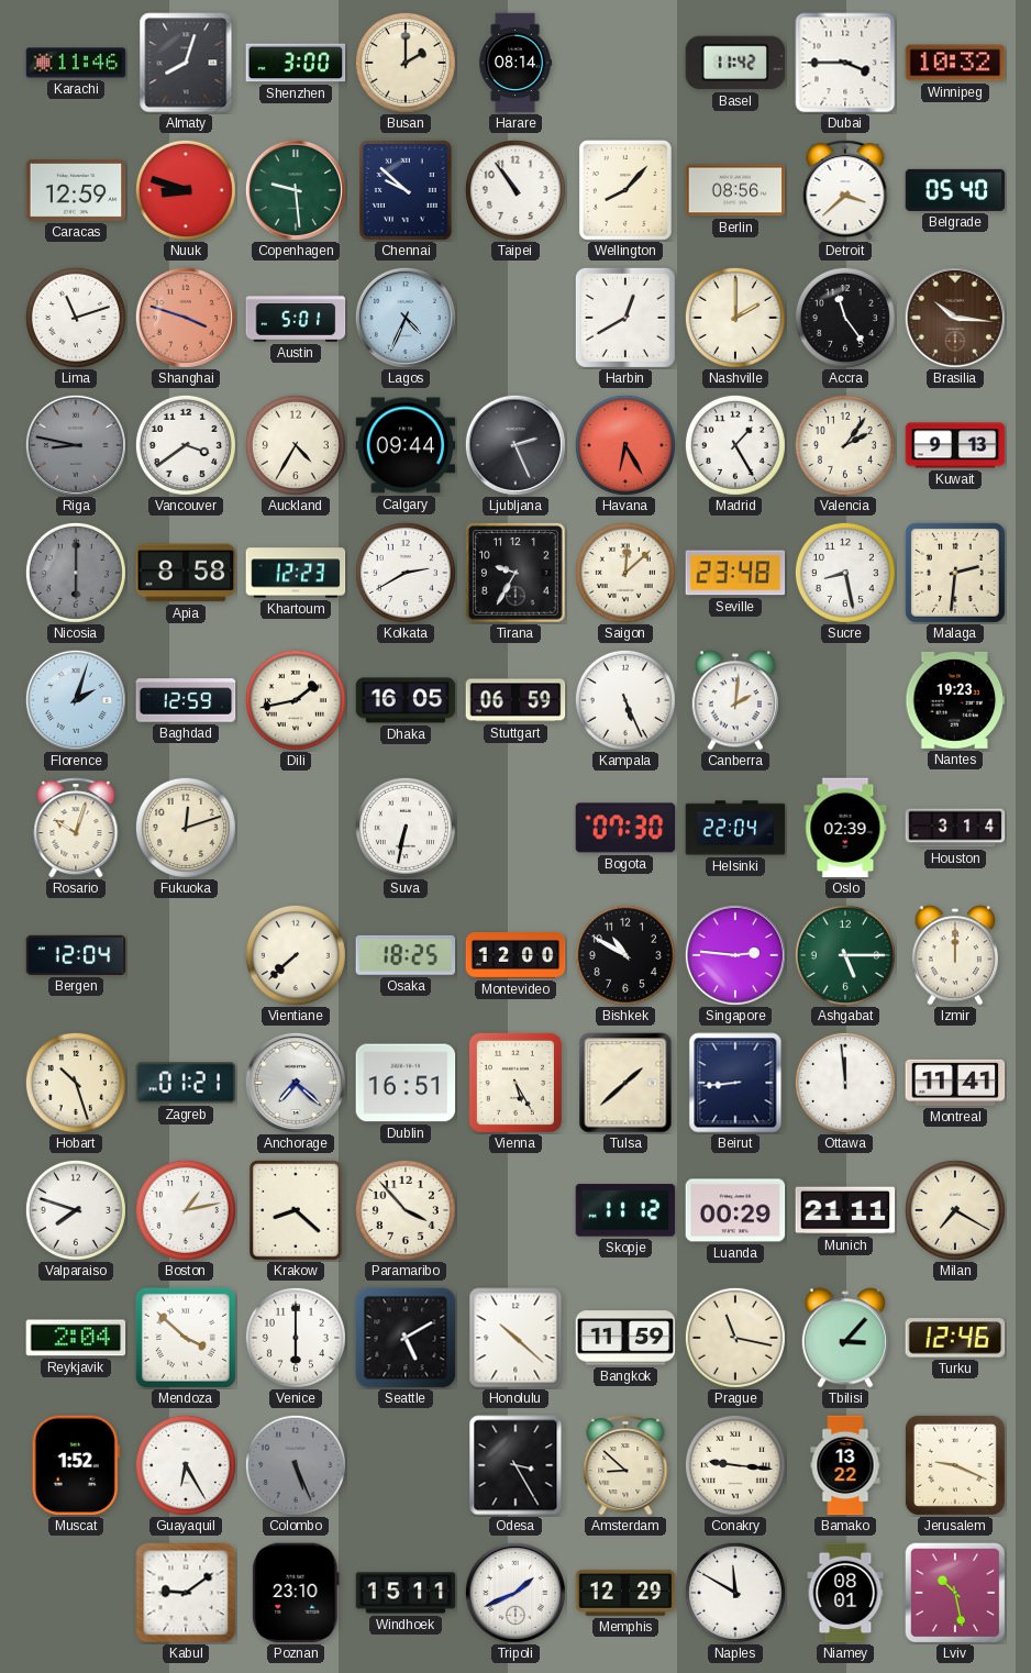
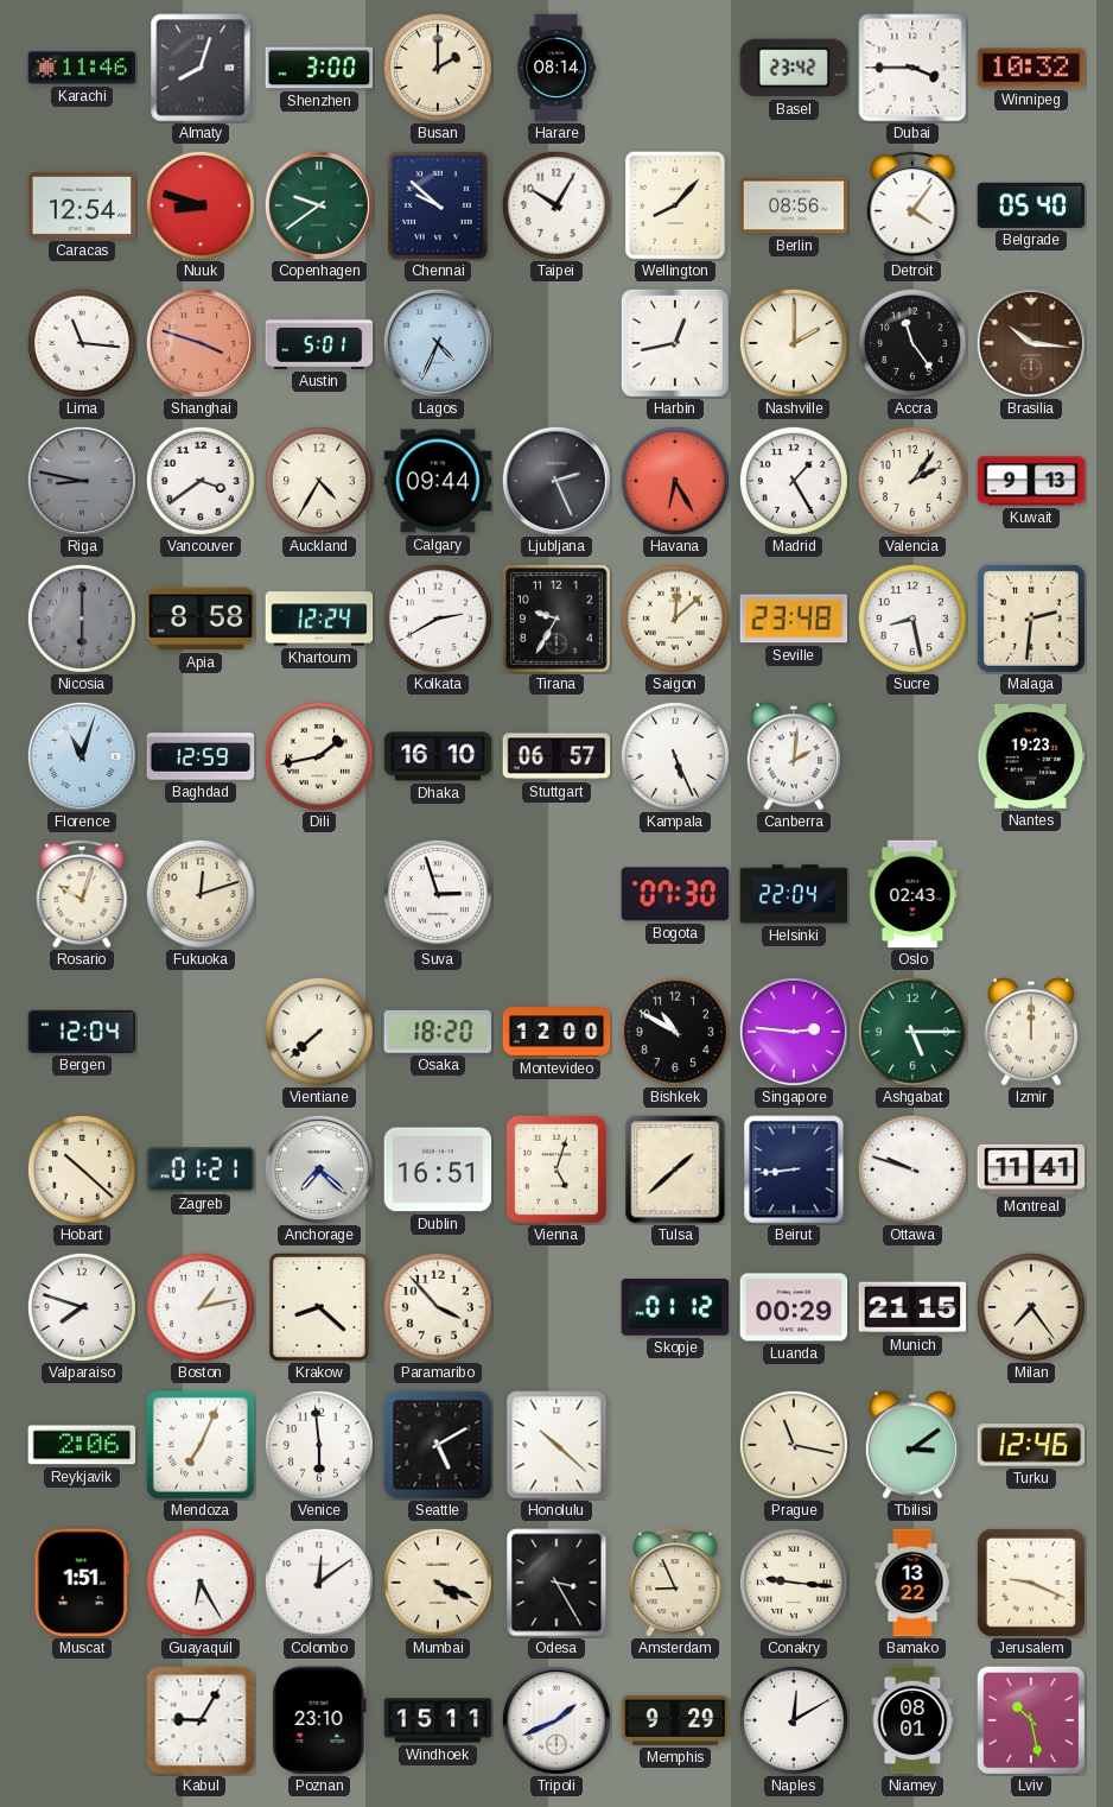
Basel: 11:42 -> 23:42
Caracas: 12:59 -> 12:54
Copenhagen: 9:29 -> 9:39
Taipei: 10:54 -> 10:05
Detroit: 3:38 -> 4:06
Lima: 11:12 -> 11:16
Harbin: 12:40 -> 12:43
Khartoum: 12:23 -> 12:24
Florence: 2:03 -> 11:03
Dhaka: 16:05 -> 16:10
Stuttgart: 06:59 -> 06:57
Suva: 6:32 -> 2:57
Oslo: 02:39 -> 02:43
Houston: 3:14 -> none
Osaka: 18:25 -> 18:20
Hobart: 10:27 -> 10:22
Vienna: 5:25 -> 5:03
Ottawa: 11:59 -> 9:48
Skopje: 11:12 -> 01:12
Munich: 21:11 -> 21:15
Milan: 7:20 -> 7:24
Reykjavik: 2:04 -> 2:06
Mendoza: 3:52 -> 7:04
Venice: 6:00 -> 5:59
Bangkok: 11:59 -> none
Tbilisi: 3:07 -> 3:09
Muscat: 1:52 -> 1:51
Colombo: 5:26 -> 12:09
Colombo dial: grey -> white
Mumbai: none -> 4:19
Amsterdam: 8:52 -> 8:56
Kabul: 9:09 -> 9:05
Memphis: 12:29 -> 9:29
Naples: 11:50 -> 12:10
